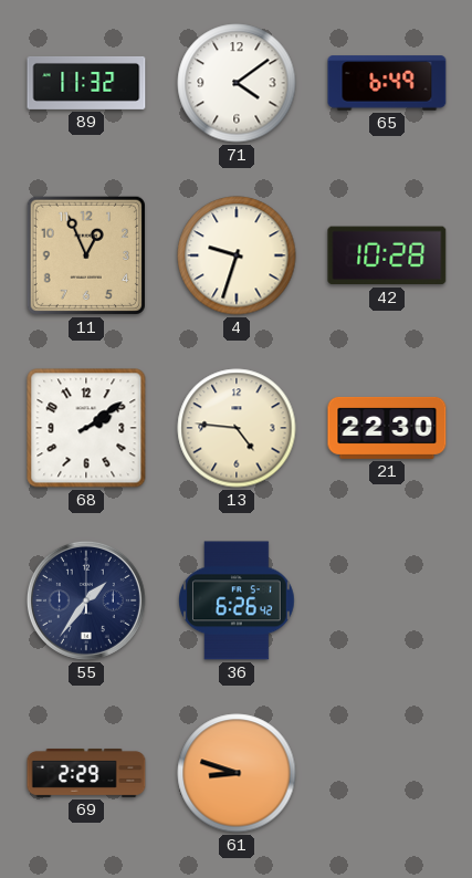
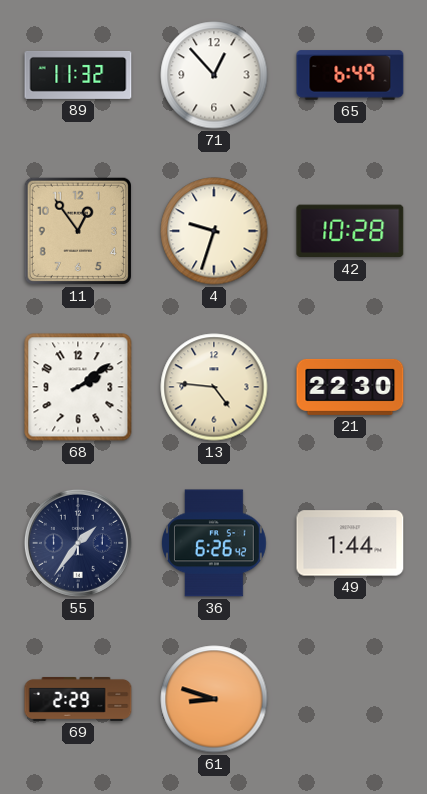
71: 4:09 -> 12:53
11: 12:56 -> 12:54
49: none -> 1:44
